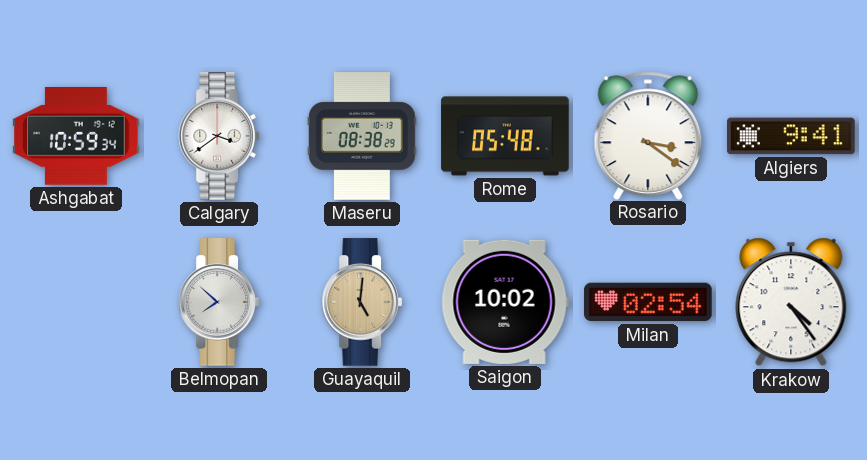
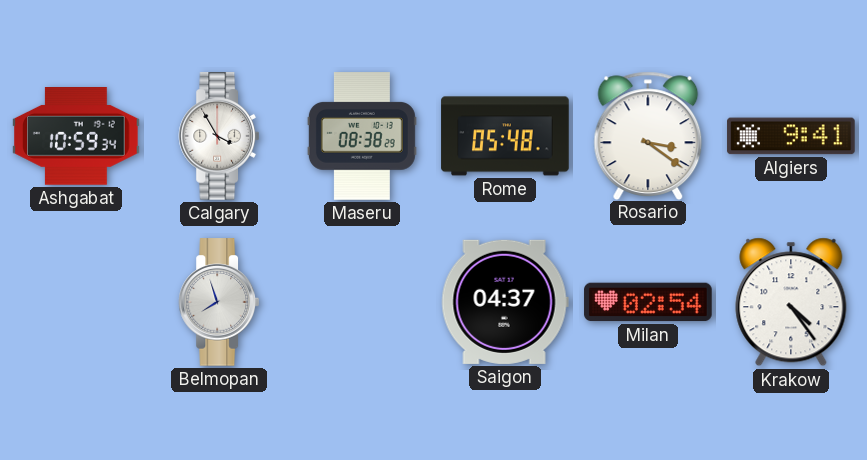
Calgary: 3:39 -> 3:55
Belmopan: 7:52 -> 7:57
Guayaquil: 5:01 -> none
Saigon: 10:02 -> 04:37
